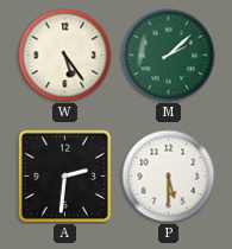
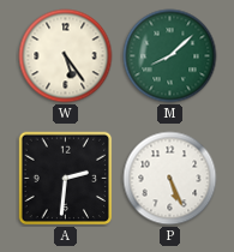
M: 2:08 -> 8:08
P: 5:30 -> 5:26
